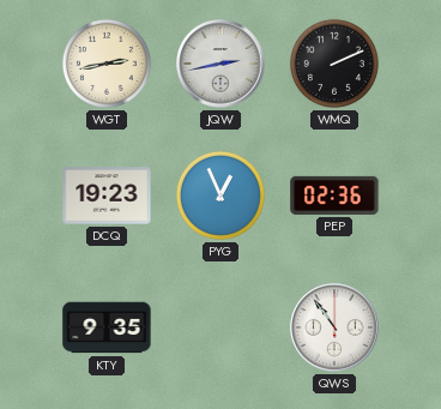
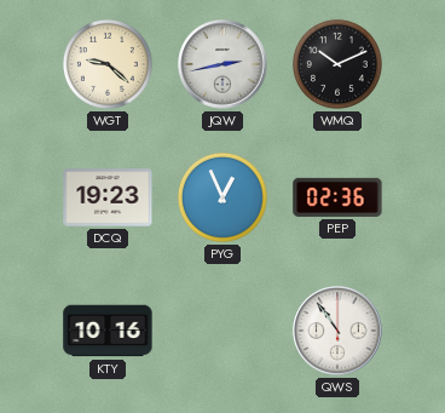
WGT: 2:43 -> 9:22
WMQ: 2:11 -> 10:11
KTY: 9:35 -> 10:16
